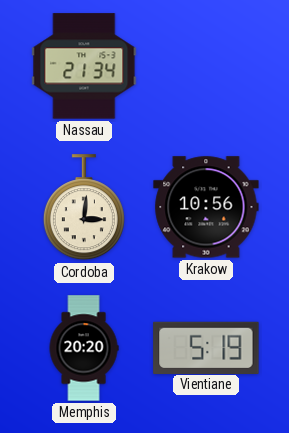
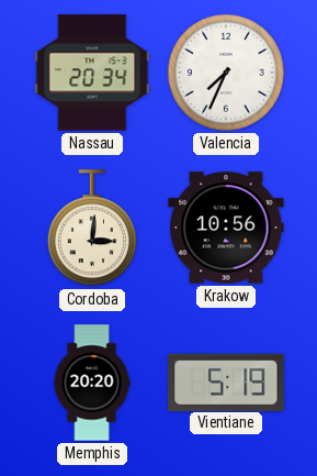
Nassau: 21:34 -> 20:34
Valencia: none -> 7:34
